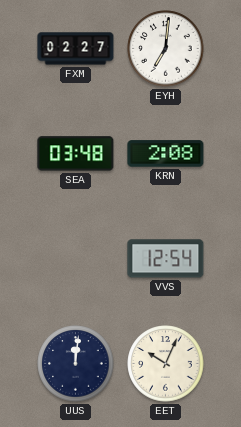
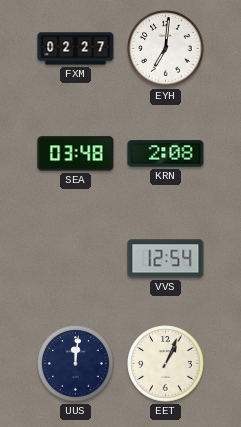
EET: 10:04 -> 1:04
